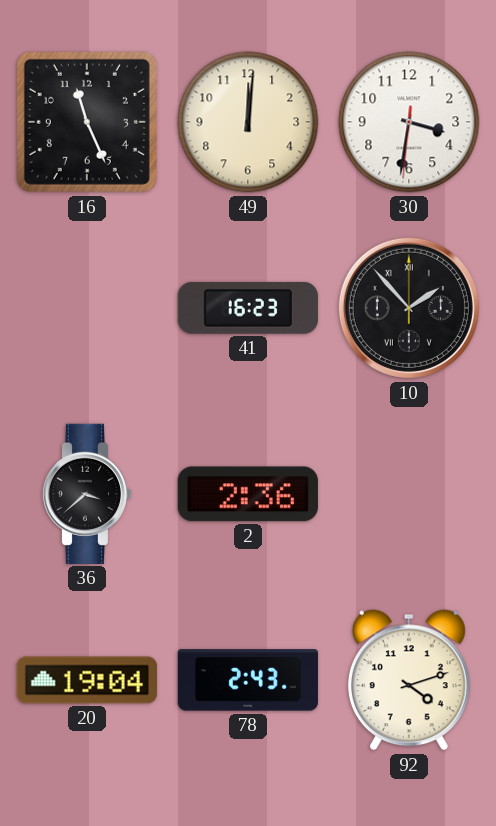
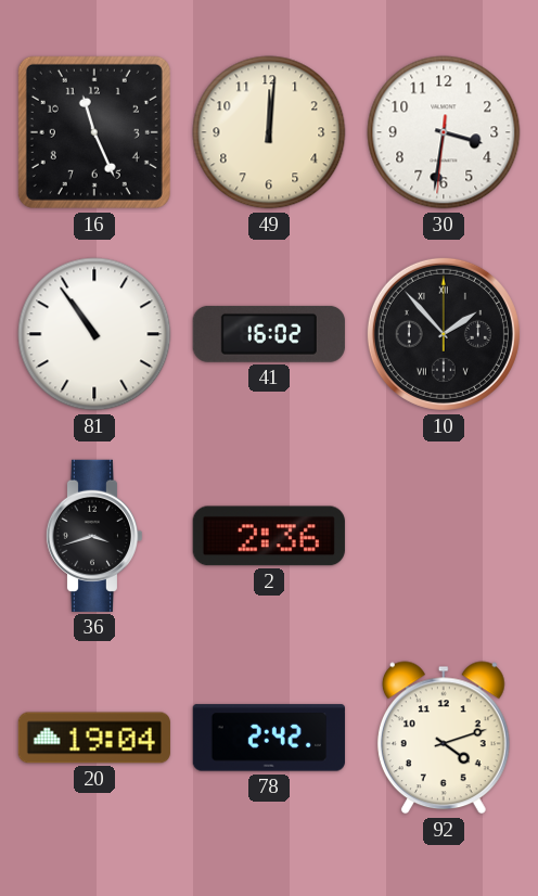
81: none -> 10:54
41: 16:23 -> 16:02
36: 3:38 -> 3:42
78: 2:43 -> 2:42
